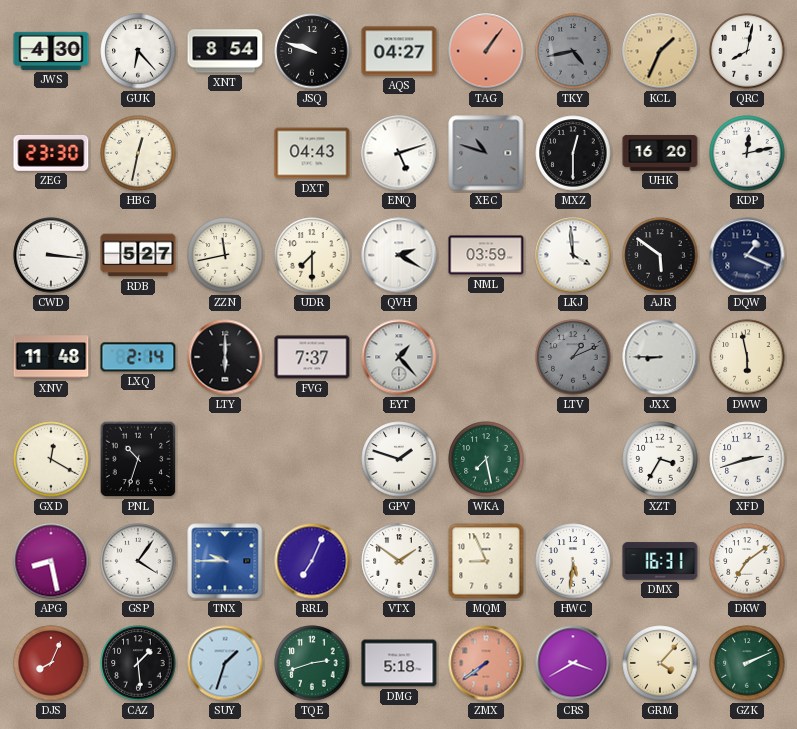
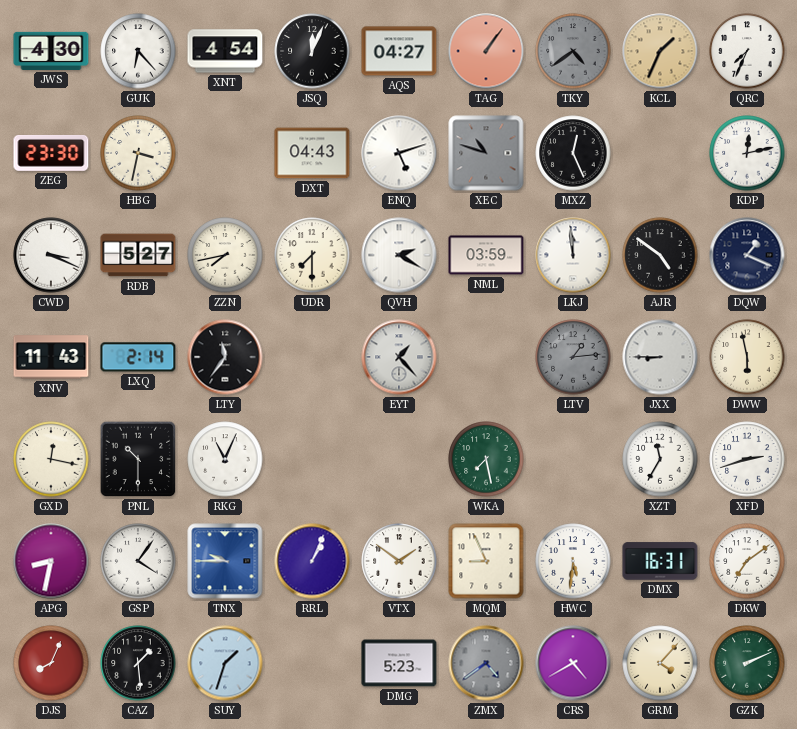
XNT: 8:54 -> 4:54
JSQ: 9:48 -> 12:04
TKY: 4:43 -> 4:39
QRC: 8:02 -> 7:34
HBG: 12:32 -> 3:32
MXZ: 12:30 -> 12:26
UHK: 16:20 -> none
CWD: 3:16 -> 3:19
ZZN: 11:43 -> 7:43
LKJ: 3:59 -> 11:59
AJR: 5:51 -> 4:51
XNV: 11:48 -> 11:43
LTY: 6:00 -> 11:36
FVG: 7:37 -> none
LTV: 1:11 -> 1:14
GXD: 12:20 -> 12:17
PNL: 10:33 -> 10:30
RKG: none -> 11:04
GPV: 1:48 -> none
XZT: 3:35 -> 11:35
APG: 8:28 -> 8:32
RRL: 7:04 -> 1:04
TQE: 2:42 -> none
DMG: 5:18 -> 5:23
ZMX: 7:39 -> 4:39
ZMX dial: salmon -> grey
CRS: 3:40 -> 4:40
